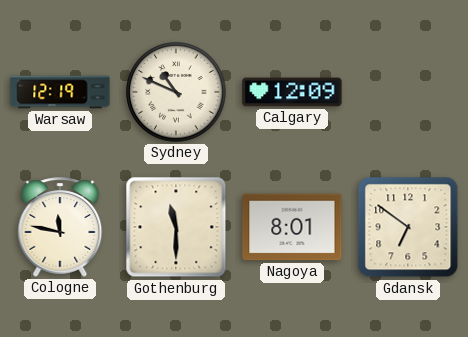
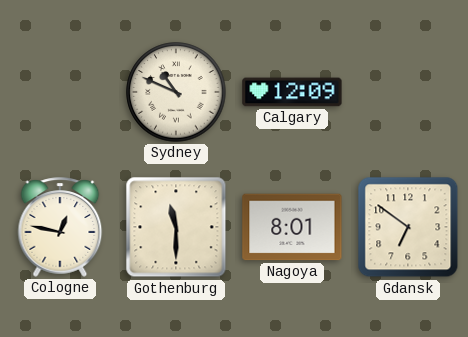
Warsaw: 12:19 -> none
Cologne: 11:47 -> 12:47
